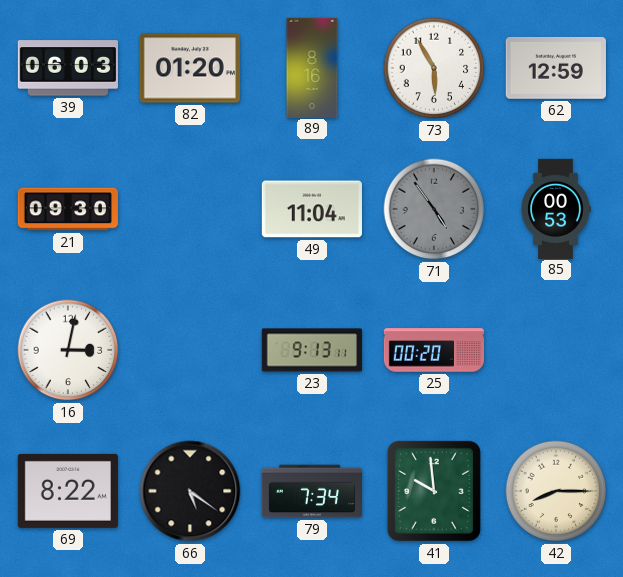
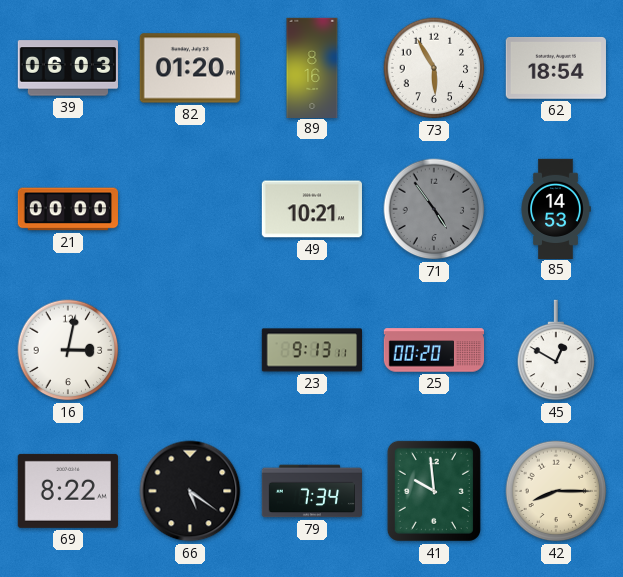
62: 12:59 -> 18:54
21: 09:30 -> 00:00
49: 11:04 -> 10:21
85: 00:53 -> 14:53
45: none -> 12:50
